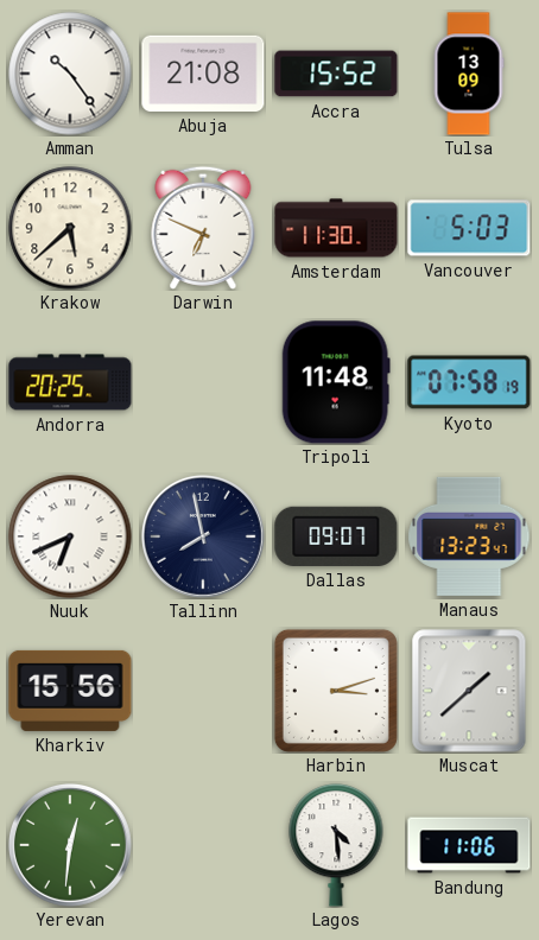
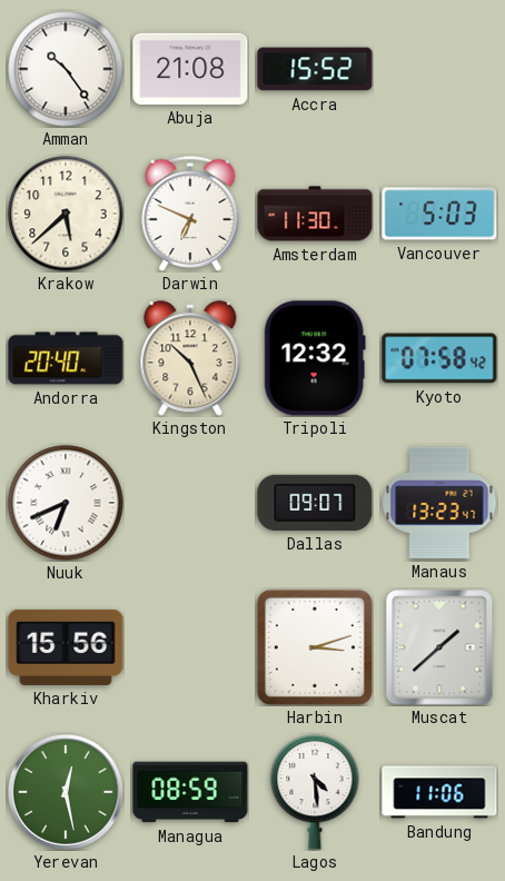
Tulsa: 13:09 -> none
Andorra: 20:25 -> 20:40
Kingston: none -> 10:26
Tripoli: 11:48 -> 12:32
Kyoto: 07:58:19 -> 07:58:42
Tallinn: 7:58 -> none
Yerevan: 12:31 -> 12:28
Managua: none -> 08:59
